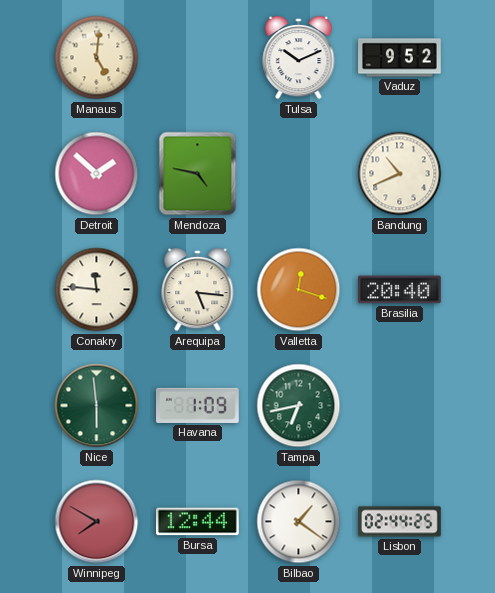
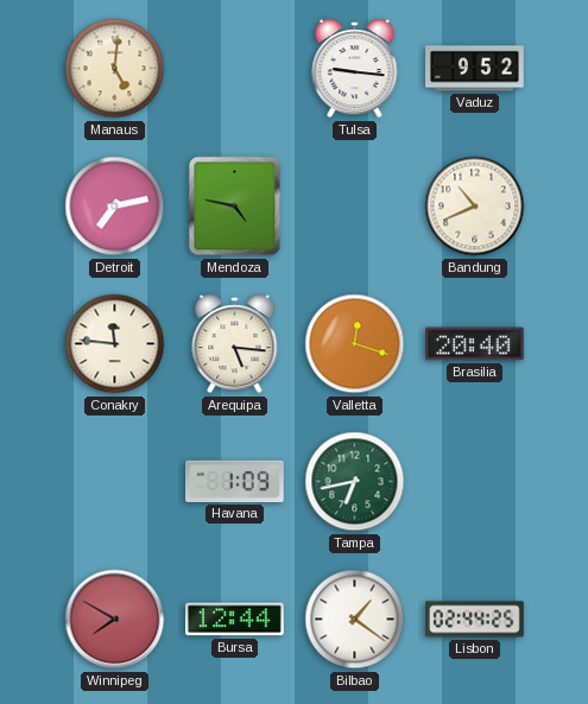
Tulsa: 10:11 -> 9:16
Detroit: 1:52 -> 7:13
Nice: 5:59 -> none
